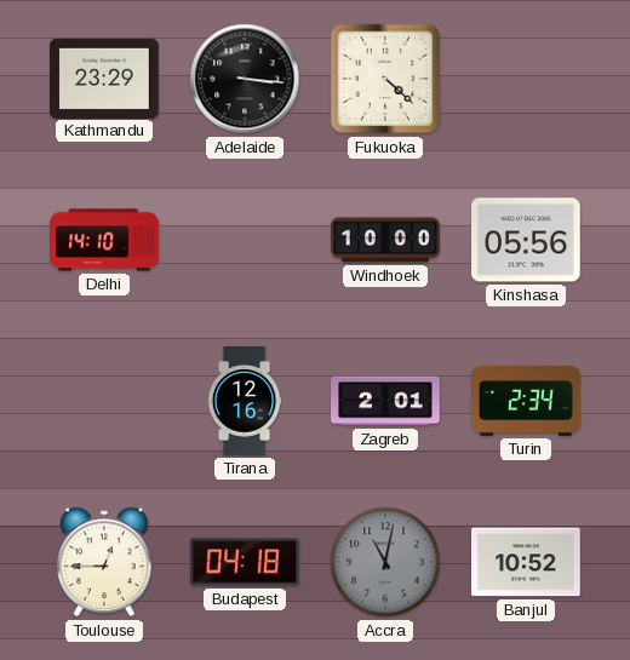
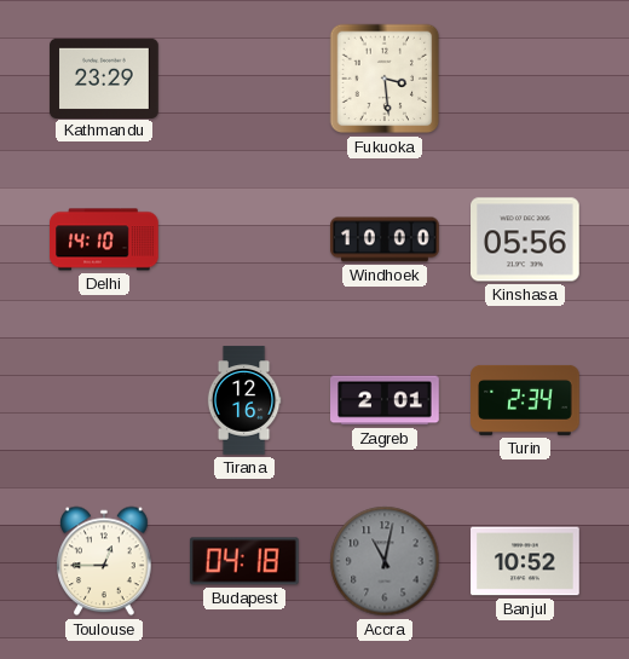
Adelaide: 3:16 -> none
Fukuoka: 4:22 -> 3:29
